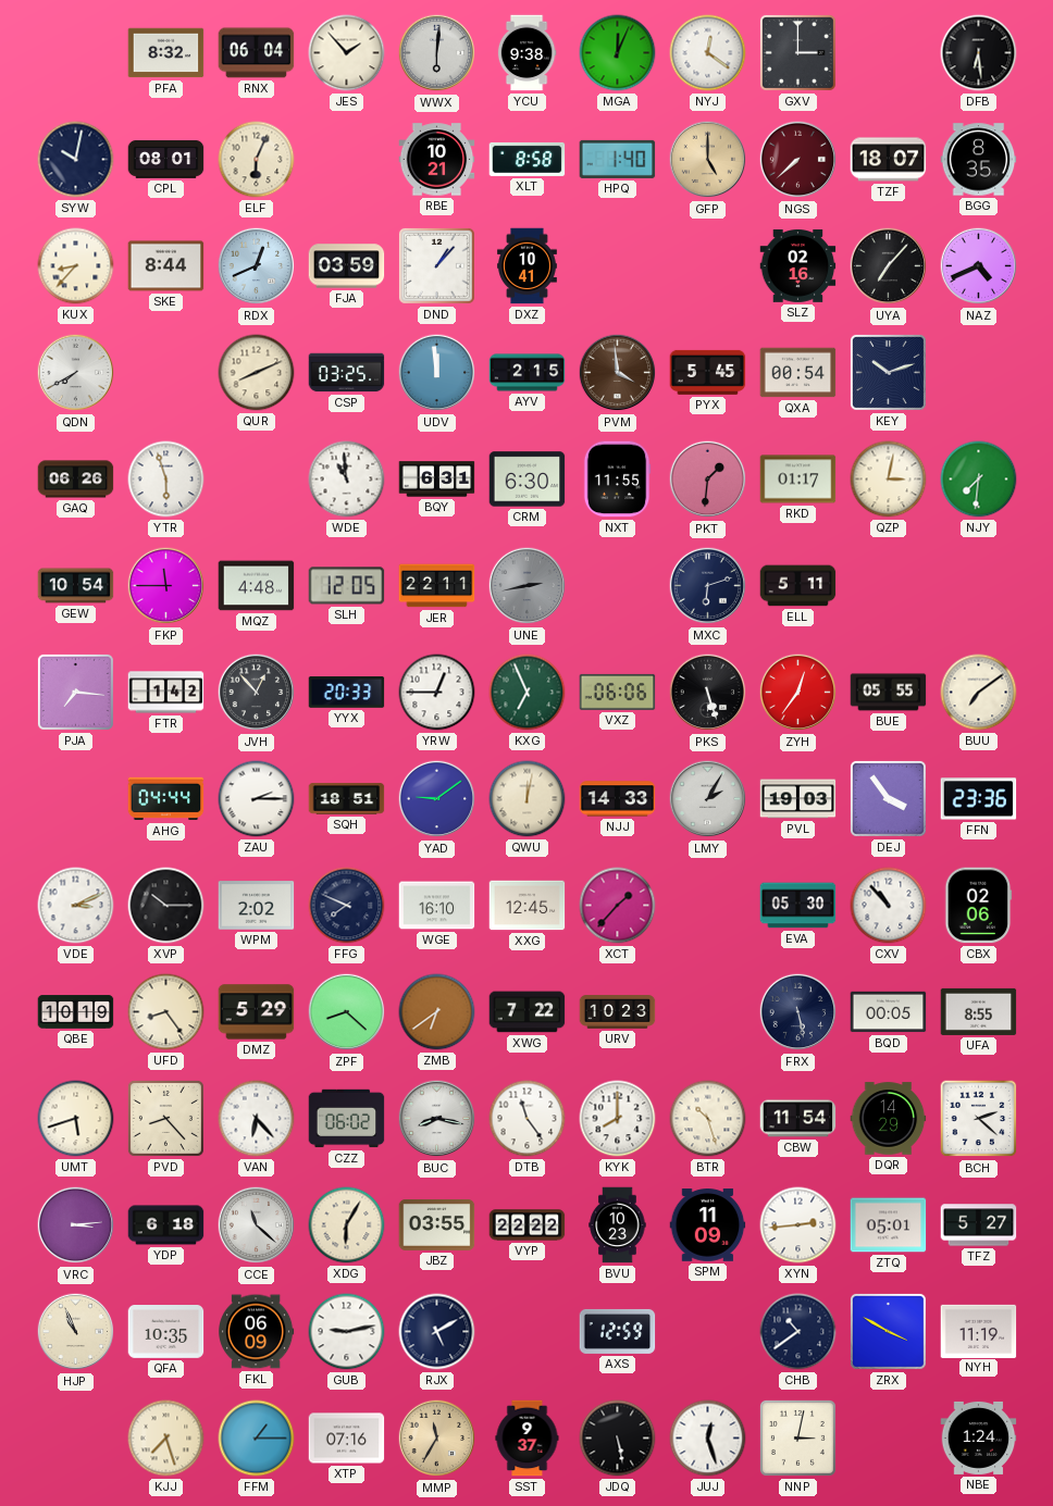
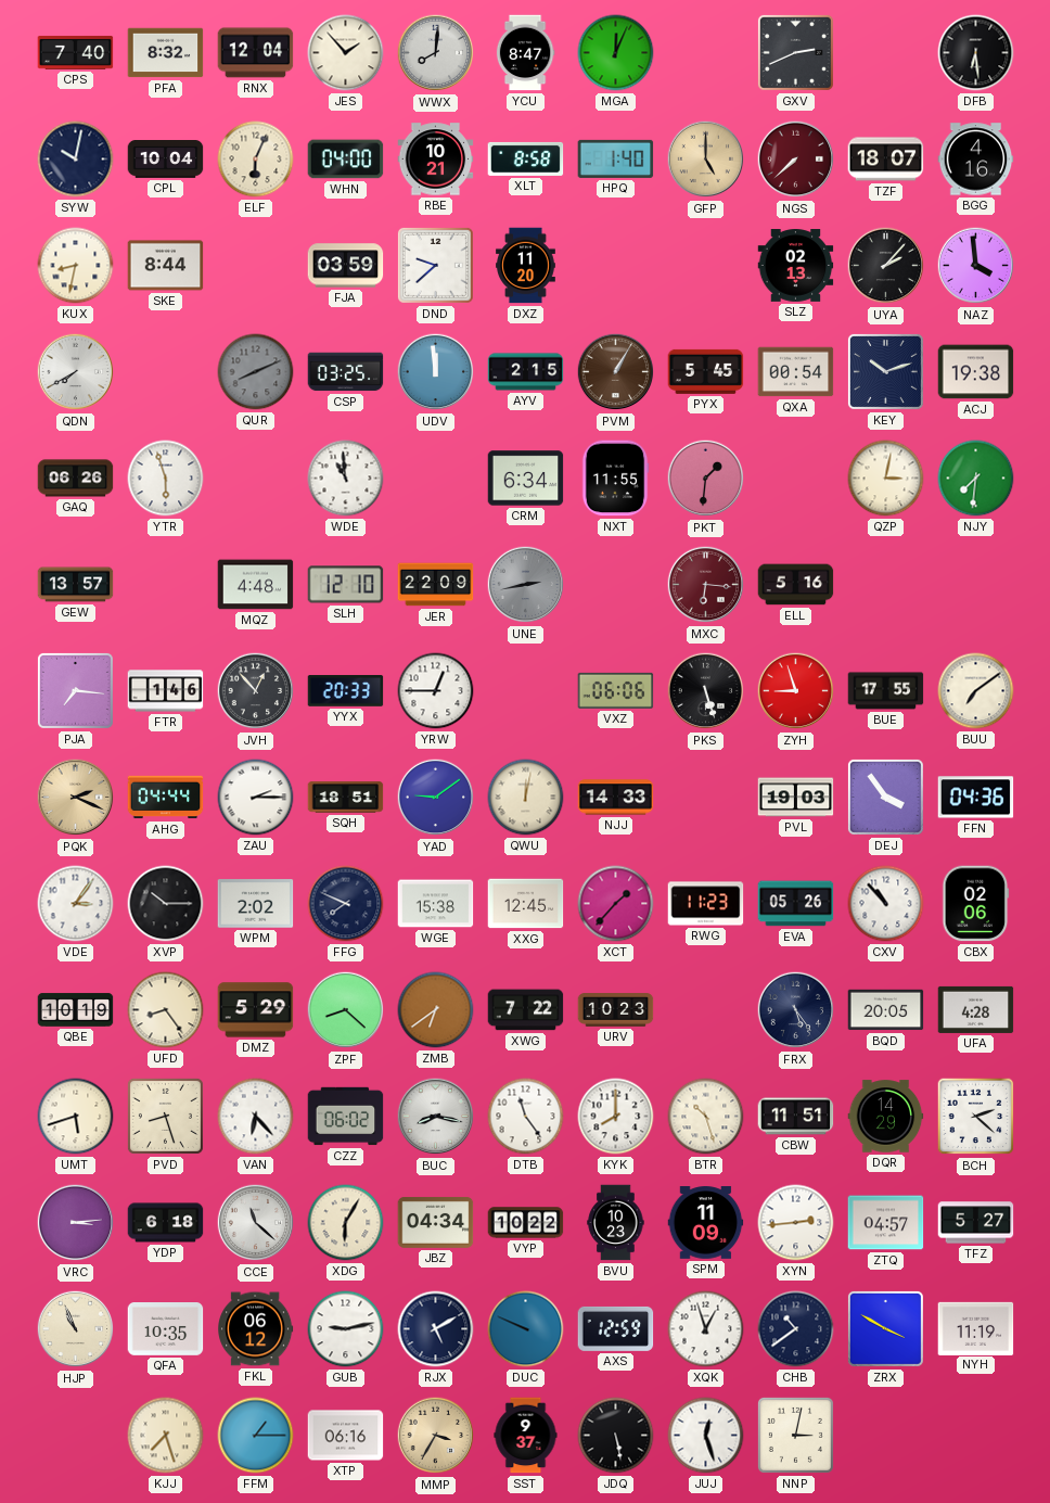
CPS: none -> 7:40
RNX: 06:04 -> 12:04
WWX: 6:01 -> 8:01
YCU: 9:38 -> 8:47
NYJ: 12:21 -> none
GXV: 3:00 -> 2:41
CPL: 08:01 -> 10:04
WHN: none -> 04:00
BGG: 8:35 -> 4:16
KUX: 8:37 -> 8:32
RDX: 12:41 -> none
DND: 1:07 -> 9:38
DXZ: 10:41 -> 11:20
SLZ: 02:16 -> 02:13
UYA: 7:07 -> 2:07
NAZ: 4:41 -> 3:59
QUR dial: cream -> grey
PVM: 3:59 -> 1:05
ACJ: none -> 19:38
BQY: 6:31 -> none
CRM: 6:30 -> 6:34
RKD: 01:17 -> none
GEW: 10:54 -> 13:57
FKP: 11:45 -> none
SLH: 12:05 -> 12:10
JER: 22:11 -> 22:09
MXC: 6:12 -> 6:16
MXC dial: navy -> burgundy
ELL: 5:11 -> 5:16
FTR: 1:42 -> 1:46
KXG: 6:56 -> none
ZYH: 12:36 -> 8:57
BUE: 05:55 -> 17:55
PQK: none -> 2:19
LMY: 2:05 -> none
FFN: 23:36 -> 04:36
VDE: 3:11 -> 3:06
WGE: 16:10 -> 15:38
RWG: none -> 11:23
EVA: 05:30 -> 05:26
FRX: 5:28 -> 5:24
BQD: 00:05 -> 20:05
UFA: 8:55 -> 4:28
PVD: 8:23 -> 8:27
CBW: 11:54 -> 11:51
JBZ: 03:55 -> 04:34
VYP: 22:22 -> 10:22
ZTQ: 05:01 -> 04:57
FKL: 06:09 -> 06:12
DUC: none -> 9:49
XQK: none -> 12:57
XTP: 07:16 -> 06:16
MMP: 11:35 -> 3:35
NBE: 1:24 -> none
